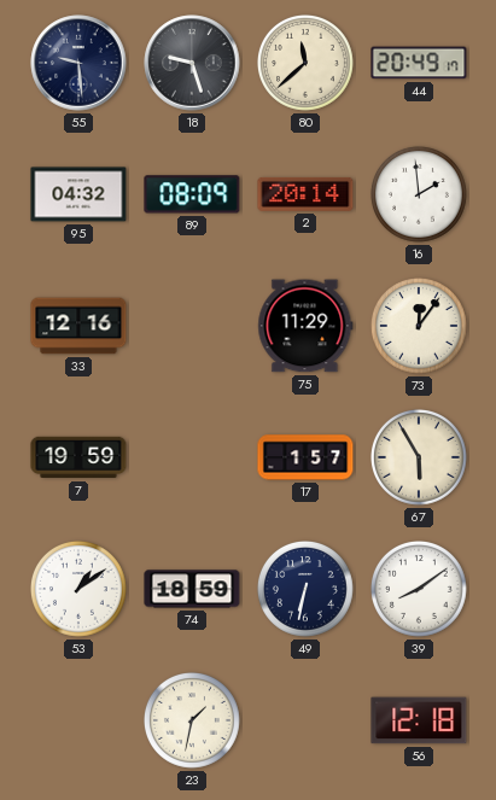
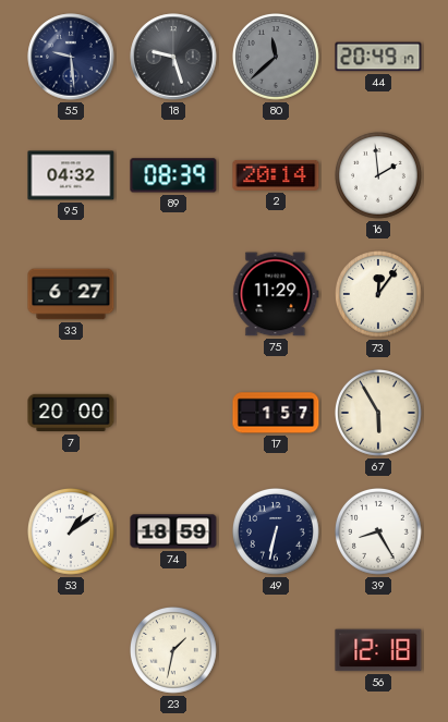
80 dial: cream -> grey
89: 08:09 -> 08:39
33: 12:16 -> 6:27
7: 19:59 -> 20:00
39: 8:09 -> 8:25
